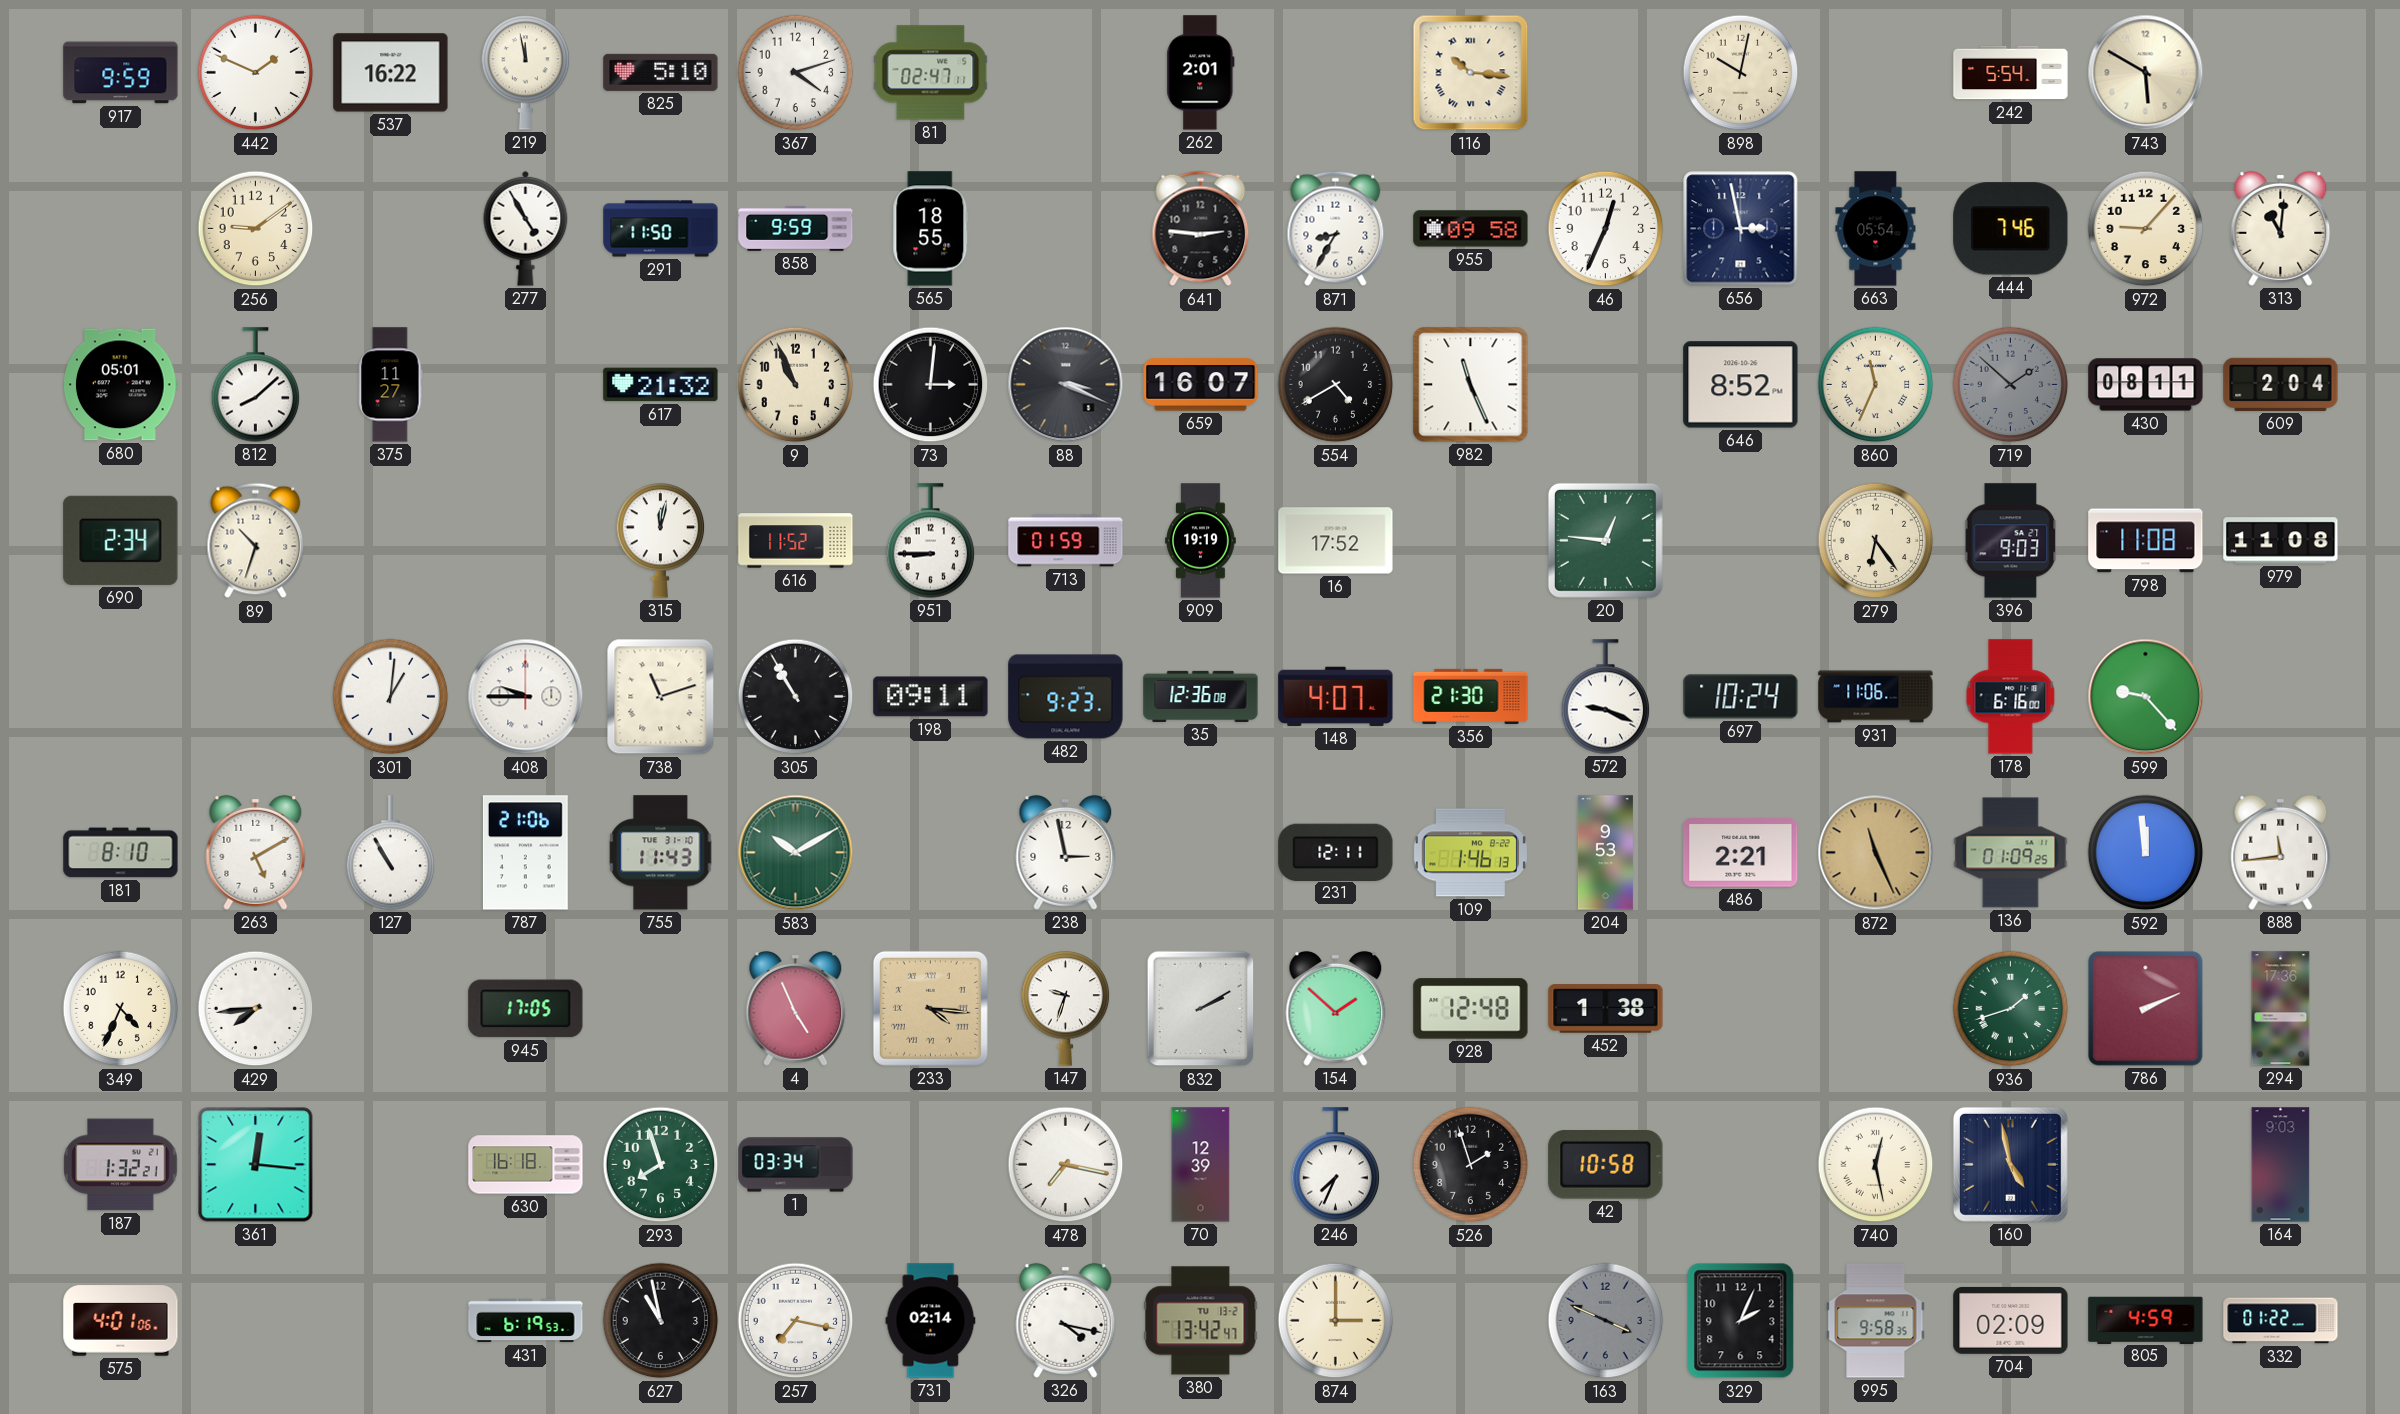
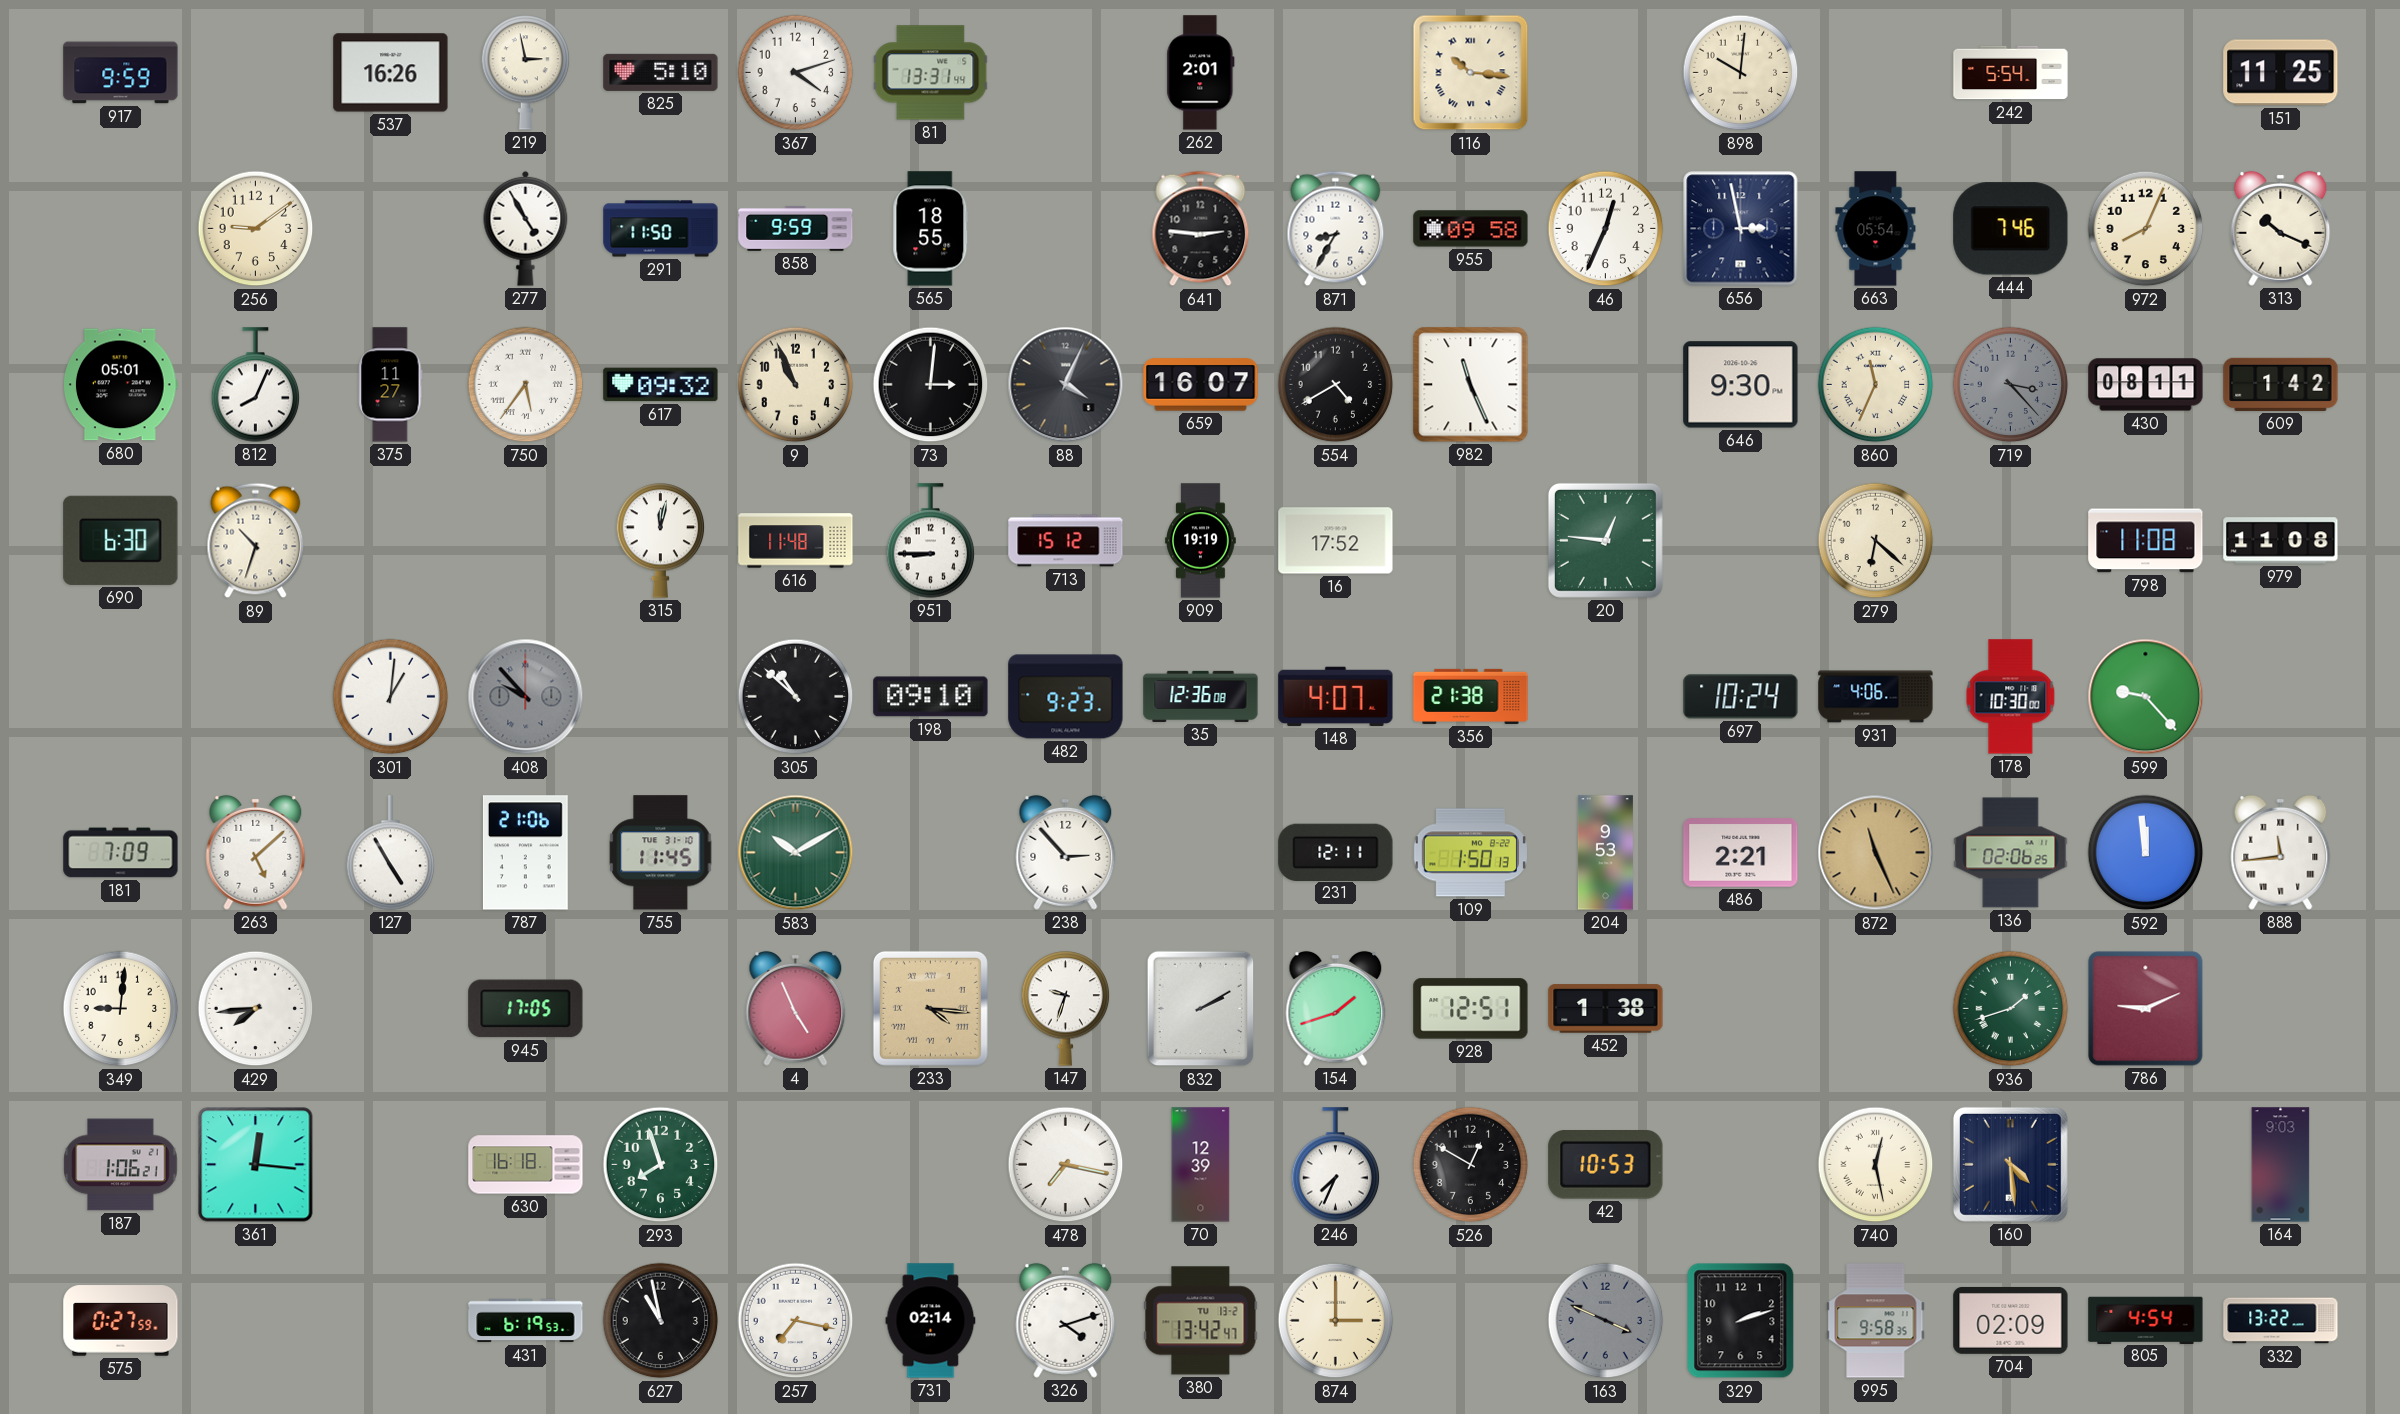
442: 1:49 -> none
537: 16:22 -> 16:26
219: 11:58 -> 2:58
81: 02:47 -> 13:31
898: 10:02 -> 10:01
743: 5:50 -> none
151: none -> 11:25
972: 9:07 -> 8:04
313: 11:01 -> 10:19
812: 8:08 -> 8:04
750: none -> 5:36
617: 21:32 -> 09:32
88: 3:19 -> 4:04
646: 8:52 -> 9:30
719: 1:52 -> 3:23
609: 2:04 -> 1:42
690: 2:34 -> 6:30
616: 11:52 -> 11:48
713: 01:59 -> 15:12
279: 6:24 -> 6:22
396: 9:03 -> none
408: 9:45 -> 9:53
408 dial: white -> grey
738: 11:12 -> none
305: 10:55 -> 10:52
198: 09:11 -> 09:10
356: 21:30 -> 21:38
572: 9:19 -> none
931: 11:06 -> 4:06
178: 6:16 -> 10:30
181: 8:10 -> 7:09
263: 5:10 -> 5:08
127: 10:55 -> 4:55
755: 11:43 -> 11:45
238: 2:58 -> 2:53
109: 1:46 -> 1:50
136: 01:09 -> 02:06
349: 4:34 -> 9:01
154: 1:52 -> 1:42
928: 12:48 -> 12:51
786: 2:11 -> 9:11
294: 17:36 -> none
187: 1:32 -> 1:06
1: 03:34 -> none
526: 1:57 -> 12:50
42: 10:58 -> 10:53
160: 4:58 -> 4:29
575: 4:01 -> 0:27
326: 4:17 -> 4:12
329: 2:04 -> 2:12
805: 4:59 -> 4:54
332: 01:22 -> 13:22
